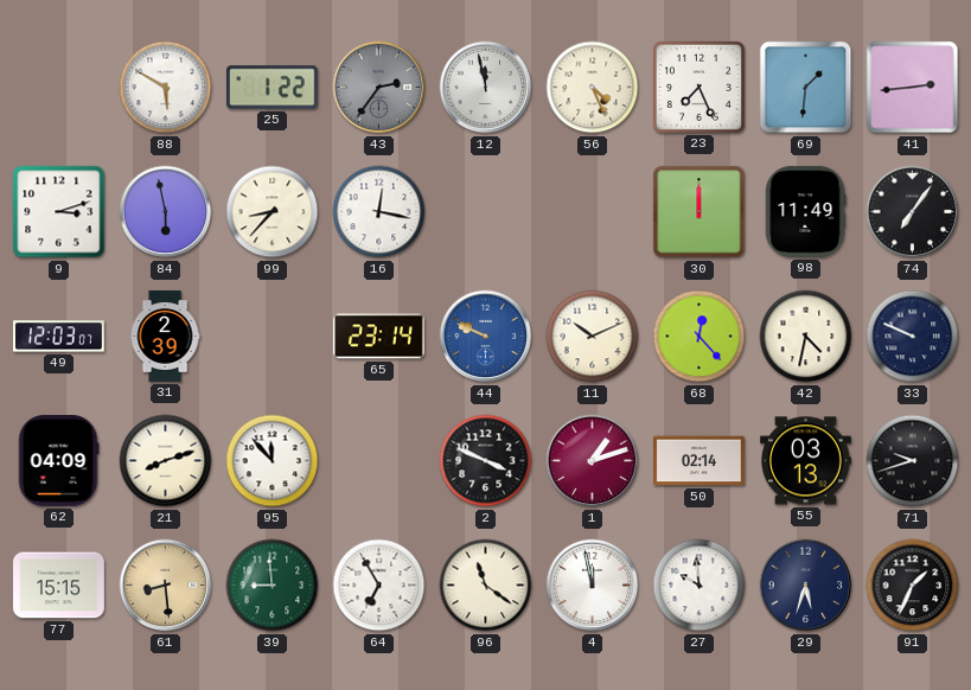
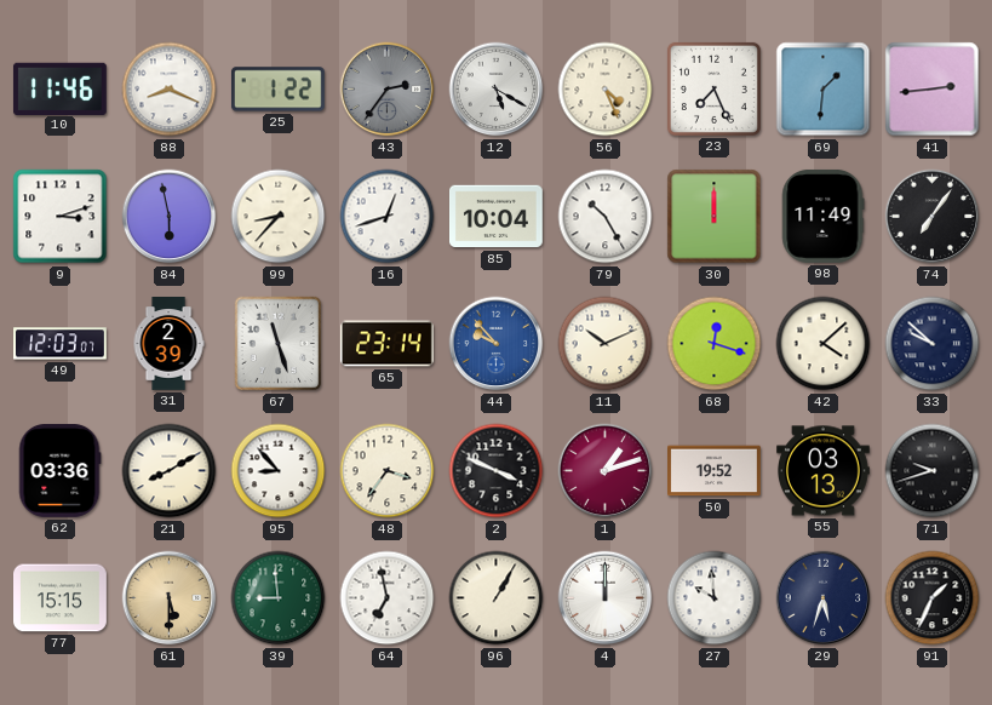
10: none -> 11:46
88: 5:50 -> 8:19
12: 11:58 -> 5:20
16: 12:17 -> 12:42
85: none -> 10:04
79: none -> 10:25
67: none -> 11:27
44: 9:49 -> 9:53
68: 12:23 -> 12:18
42: 4:32 -> 4:08
33: 9:49 -> 9:52
62: 04:09 -> 03:36
21: 8:12 -> 8:10
95: 11:53 -> 8:53
48: none -> 3:36
50: 02:14 -> 19:52
61: 8:29 -> 5:30
64: 6:55 -> 6:58
96: 11:21 -> 1:05
4: 11:58 -> 12:00
